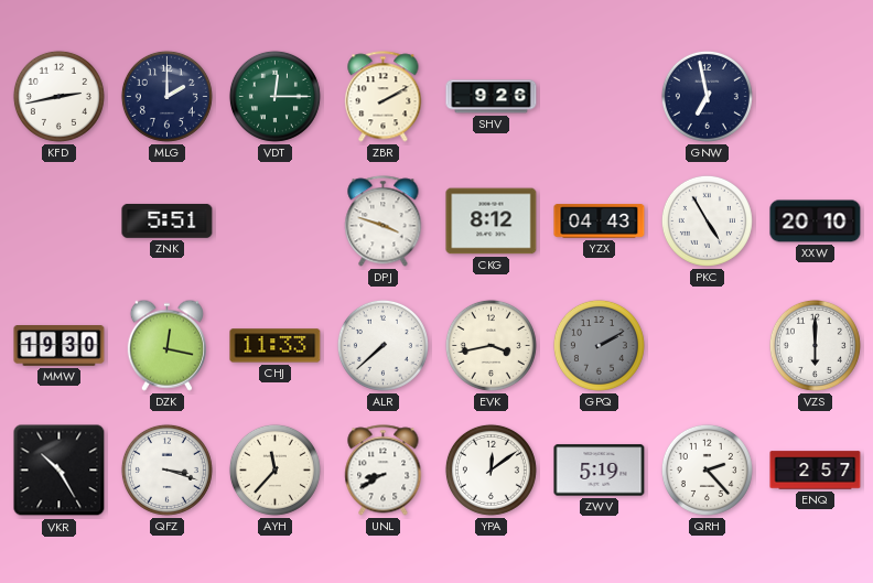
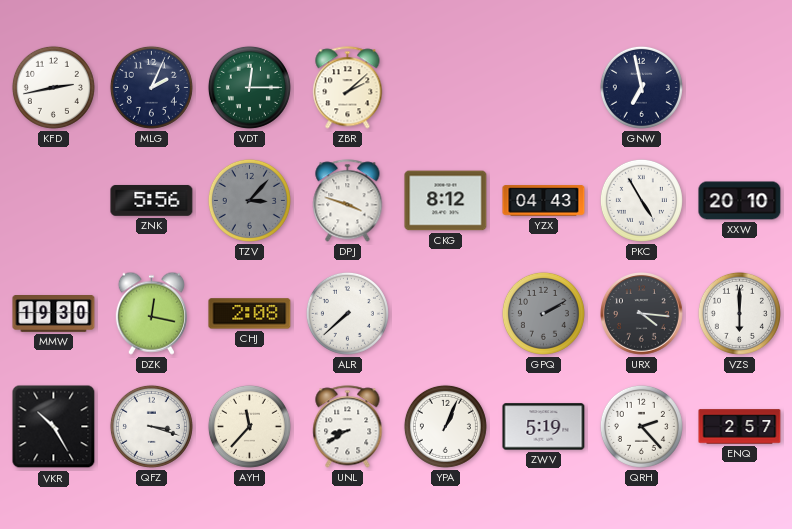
MLG: 2:00 -> 2:04
ZBR: 2:10 -> 2:08
SHV: 9:26 -> none
ZNK: 5:51 -> 5:56
TZV: none -> 3:07
CHJ: 11:33 -> 2:08
EVK: 3:43 -> none
URX: none -> 4:16
YPA: 12:09 -> 1:04
